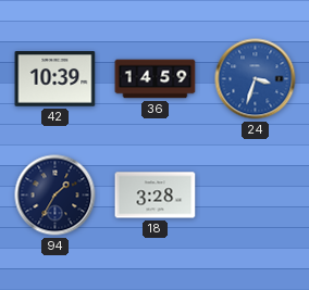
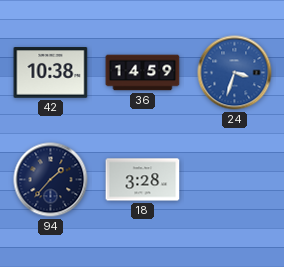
42: 10:39 -> 10:38
94: 1:35 -> 1:37
